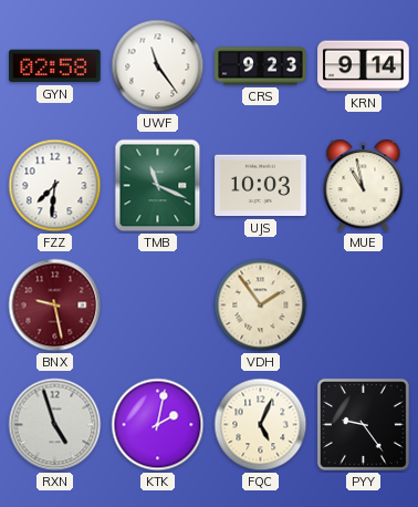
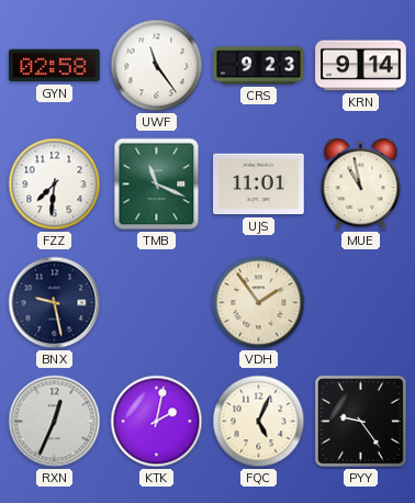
UJS: 10:03 -> 11:01
BNX dial: burgundy -> navy
RXN: 4:57 -> 12:34
